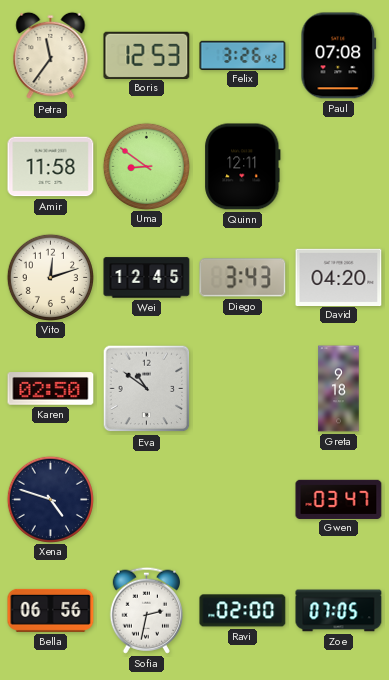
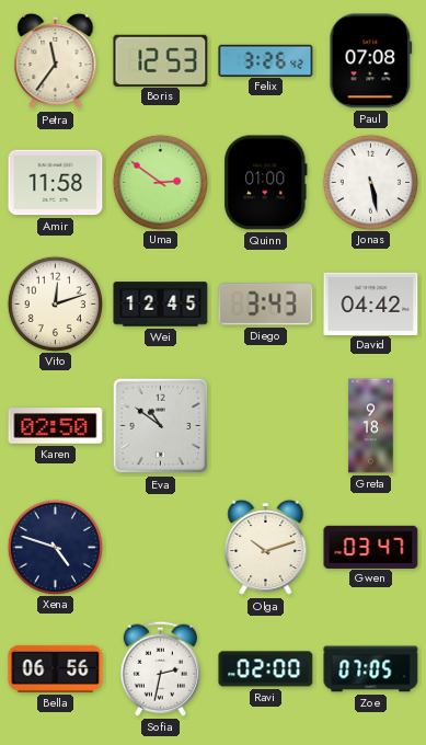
Uma: 8:51 -> 2:51
Quinn: 12:11 -> 01:00
Jonas: none -> 5:28
David: 04:20 -> 04:42
Olga: none -> 10:12
